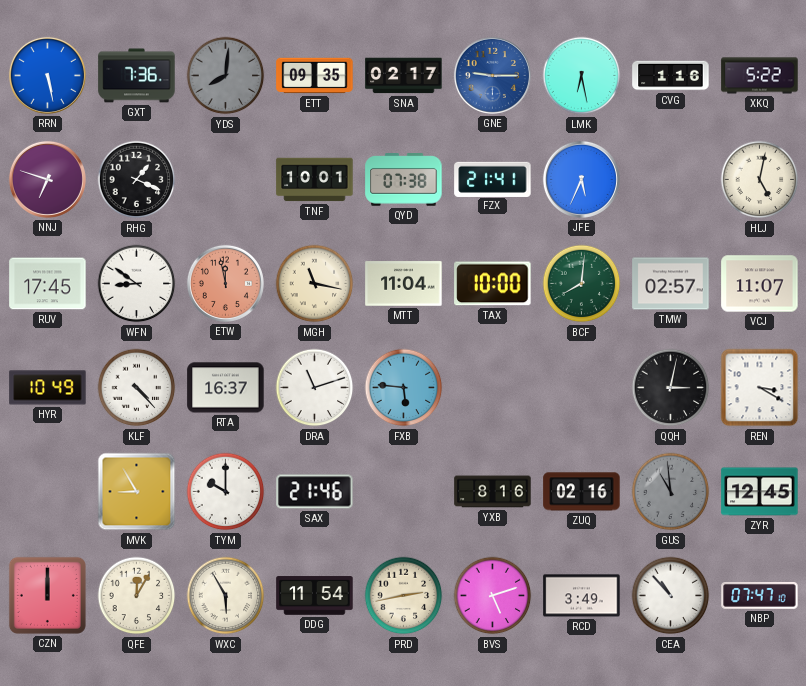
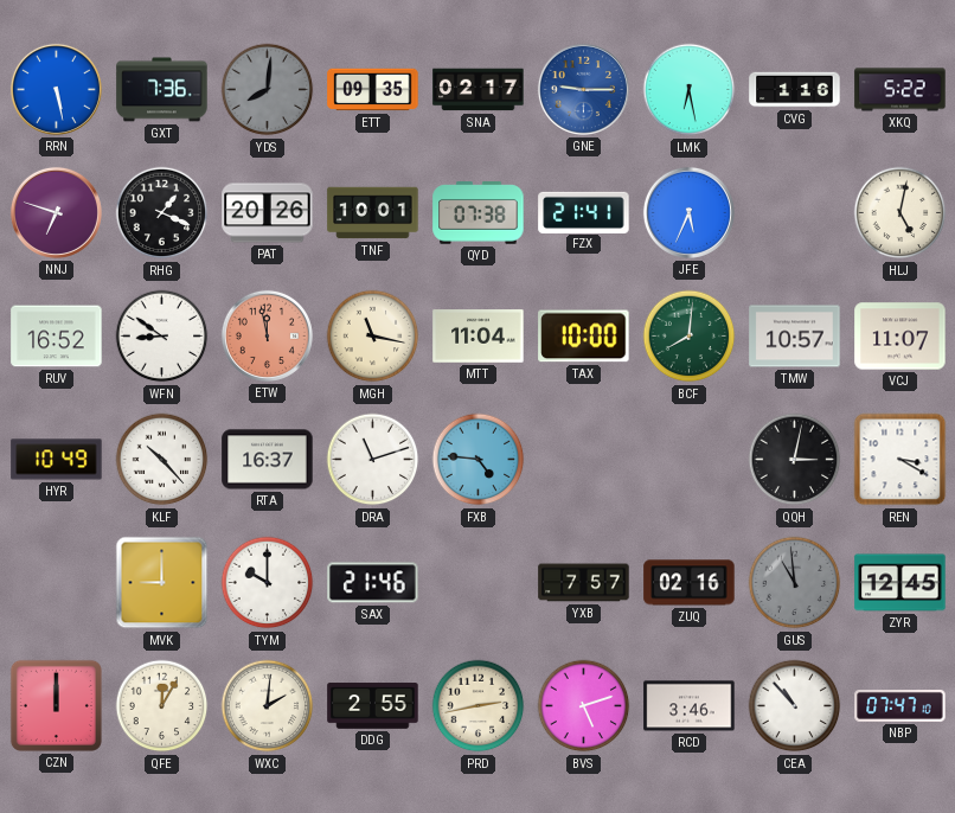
PAT: none -> 20:26
RUV: 17:45 -> 16:52
TMW: 02:57 -> 10:57
KLF: 4:23 -> 10:23
FXB: 5:46 -> 4:46
MVK: 8:55 -> 9:00
YXB: 8:16 -> 7:57
WXC: 5:55 -> 2:01
DDG: 11:54 -> 2:55
RCD: 3:49 -> 3:46
